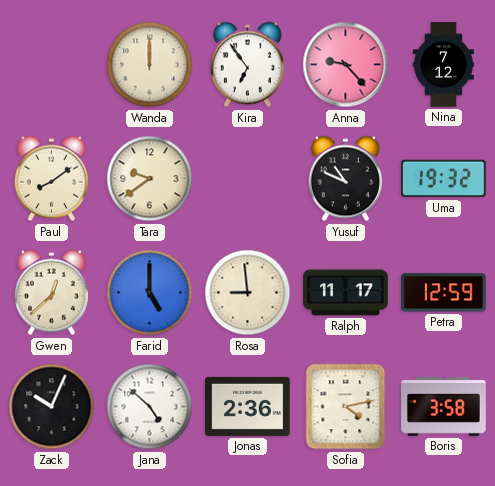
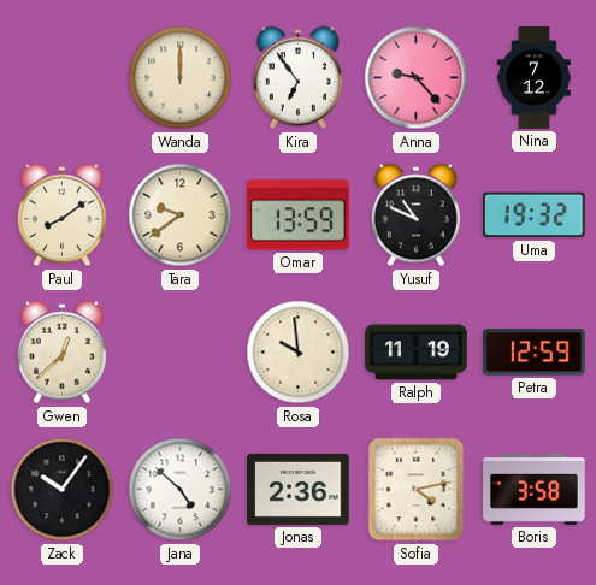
Omar: none -> 13:59
Farid: 5:00 -> none
Rosa: 8:59 -> 9:59
Ralph: 11:17 -> 11:19
Zack: 10:04 -> 10:06
